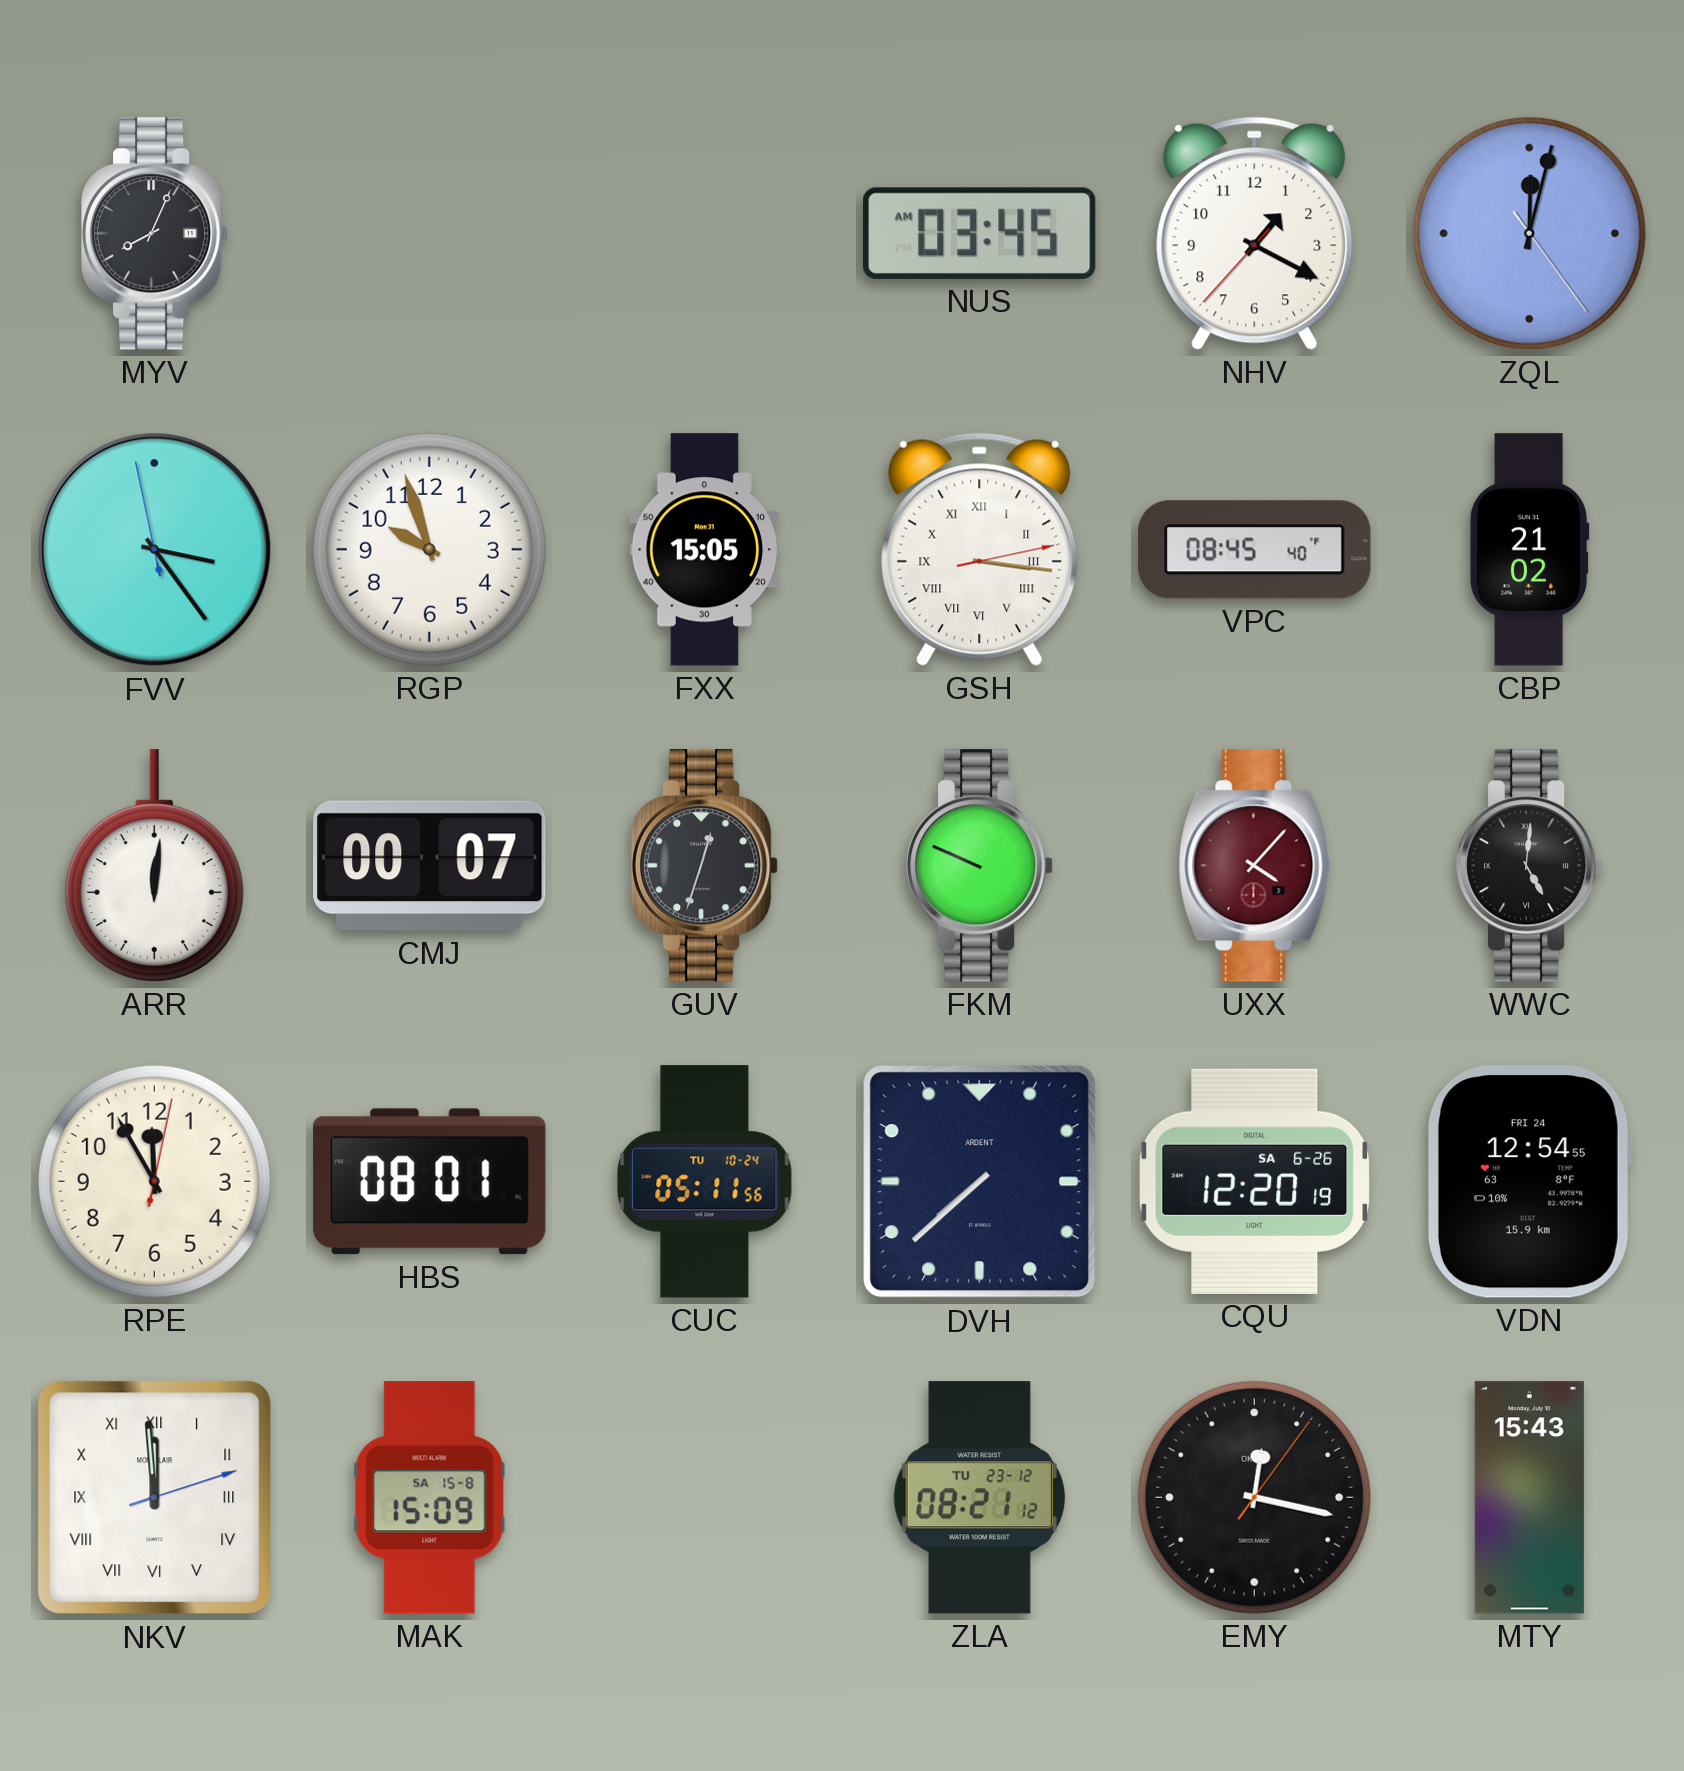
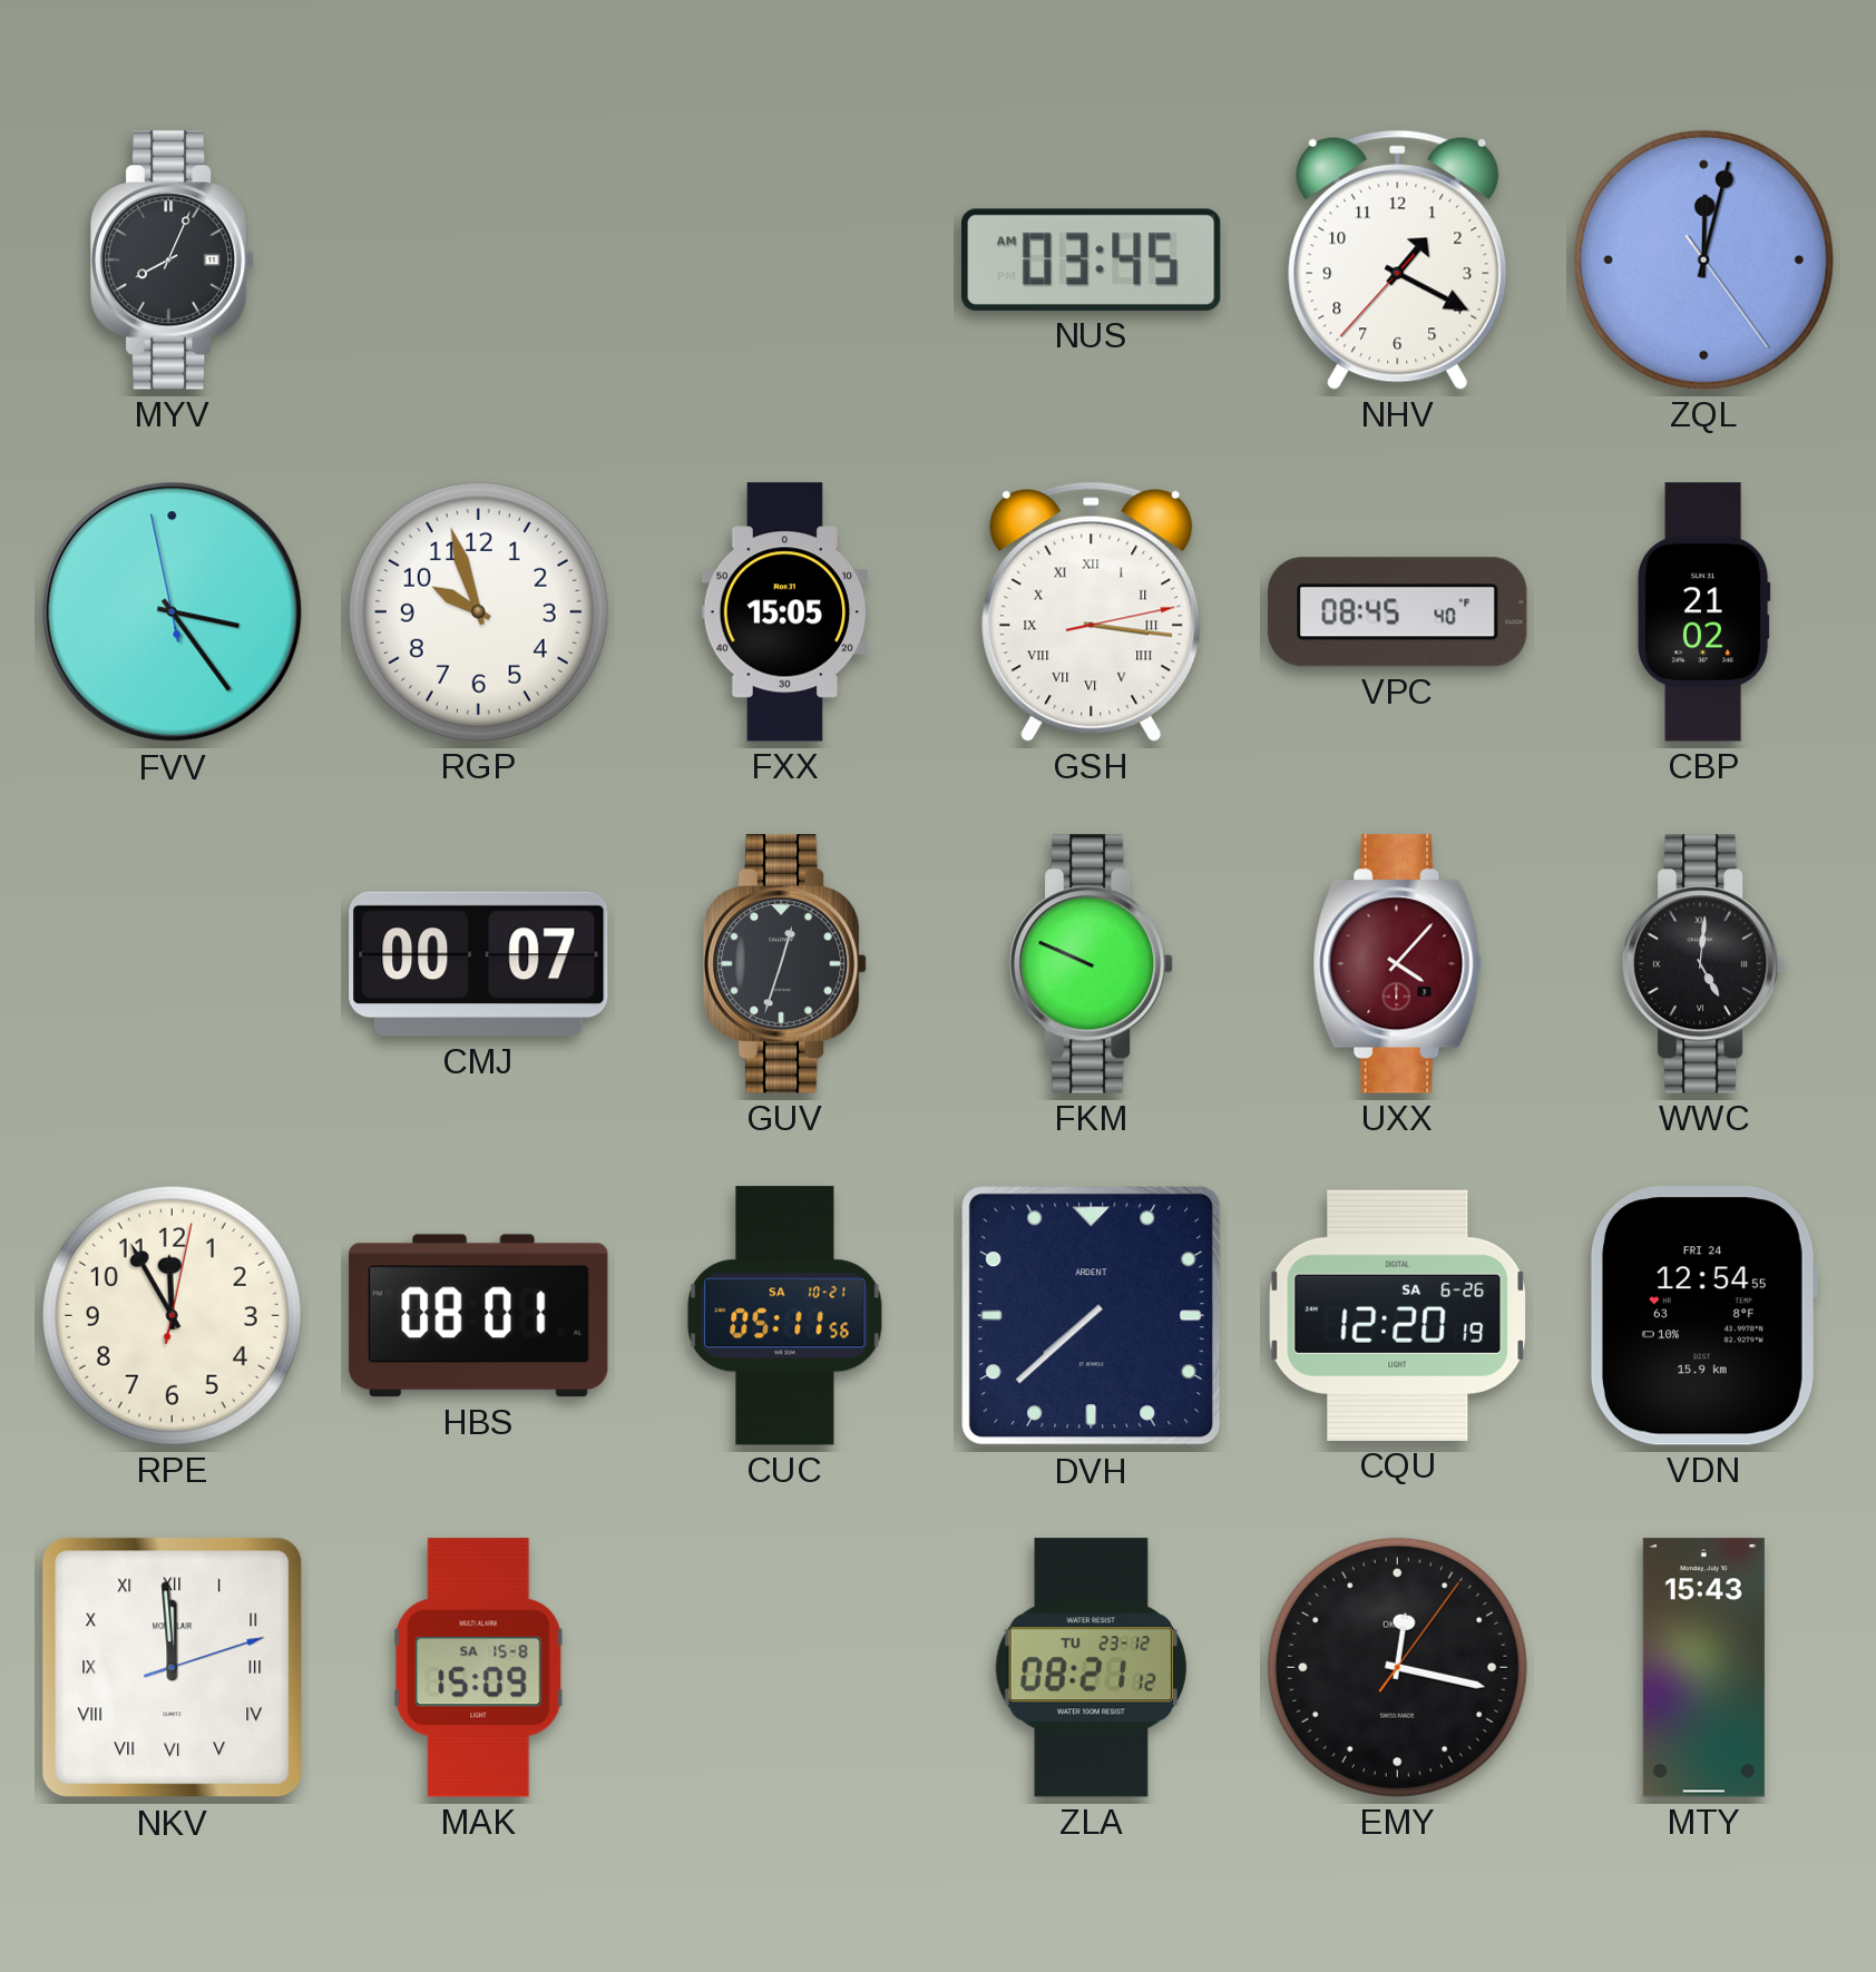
ARR: 12:01 -> none
CUC date: TU 10-24 -> SA 10-21
